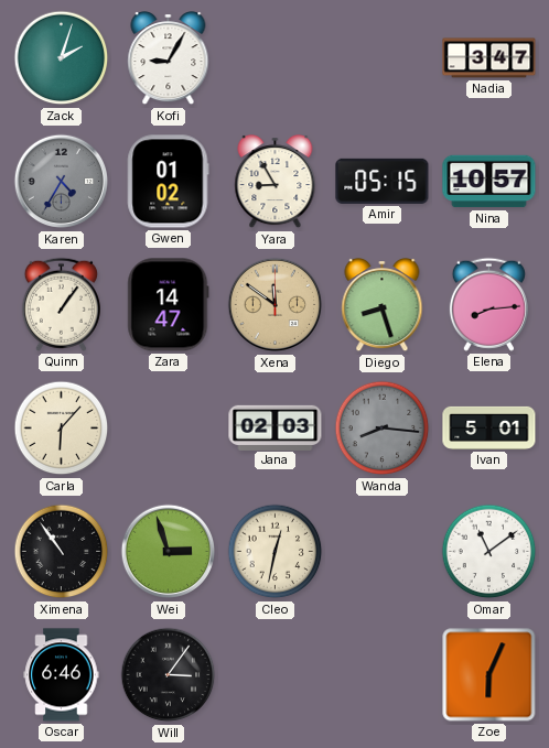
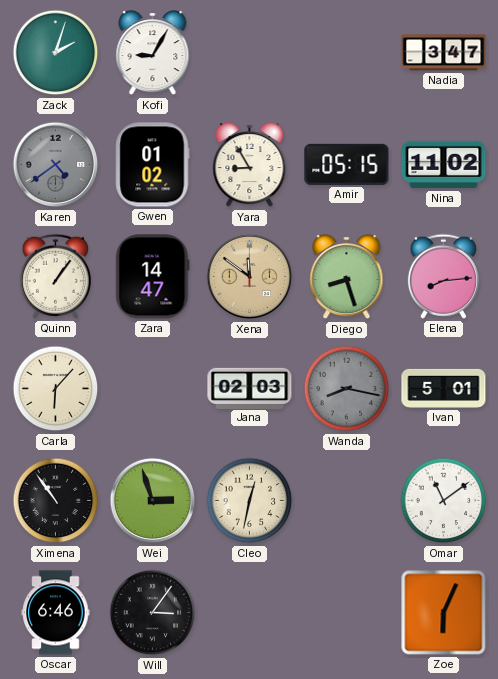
Karen: 4:35 -> 4:39
Nina: 10:57 -> 11:02
Wanda: 8:16 -> 8:17
